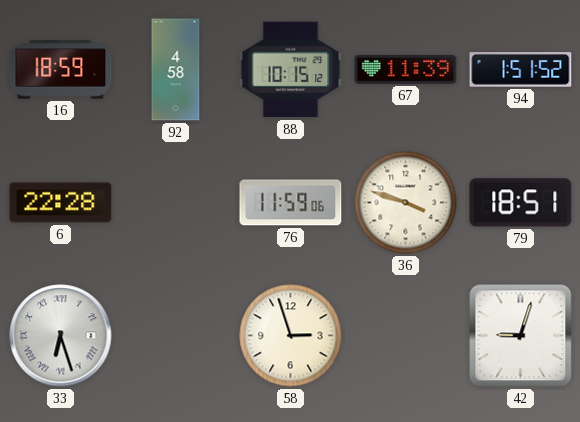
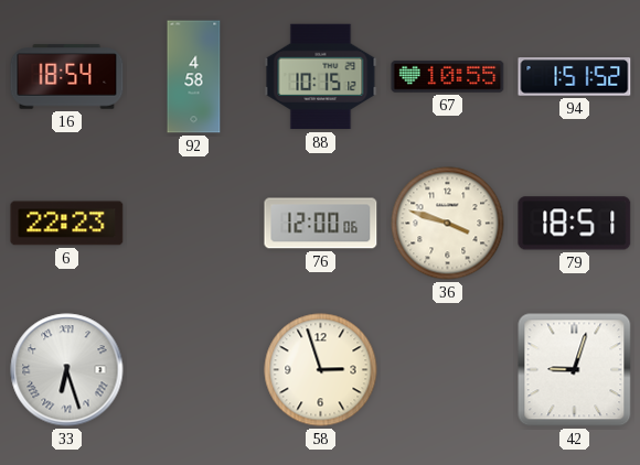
16: 18:59 -> 18:54
67: 11:39 -> 10:55
6: 22:28 -> 22:23
76: 11:59 -> 12:00
